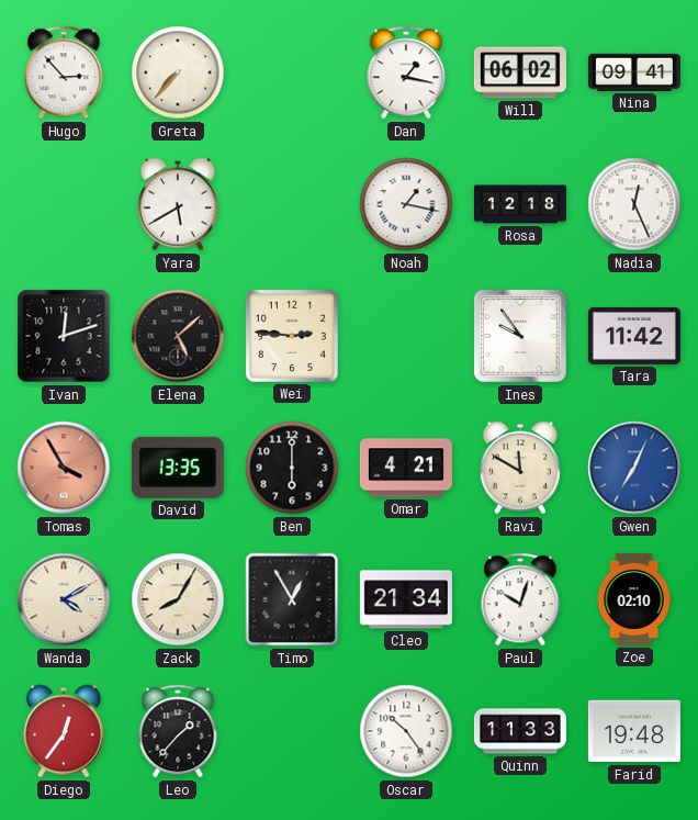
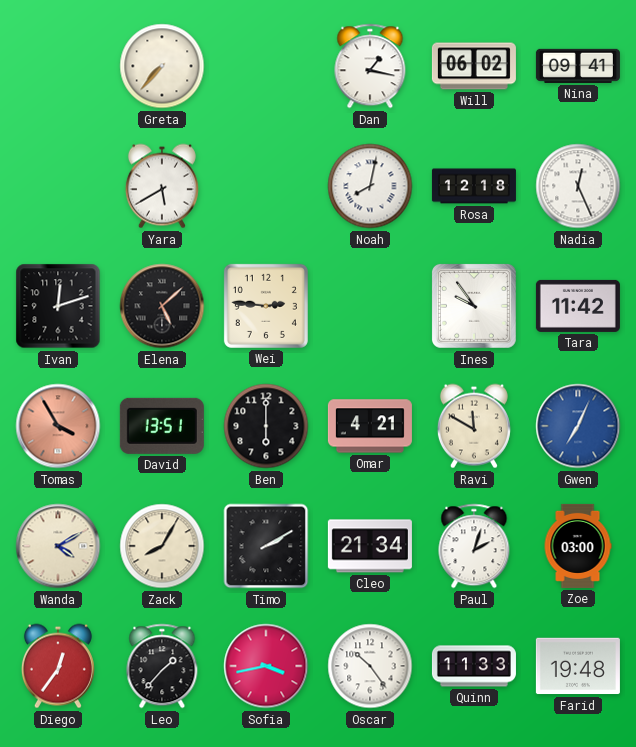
Hugo: 2:53 -> none
Noah: 1:17 -> 8:02
David: 13:35 -> 13:51
Timo: 12:55 -> 2:10
Paul: 10:03 -> 2:03
Zoe: 02:10 -> 03:00
Sofia: none -> 3:43
